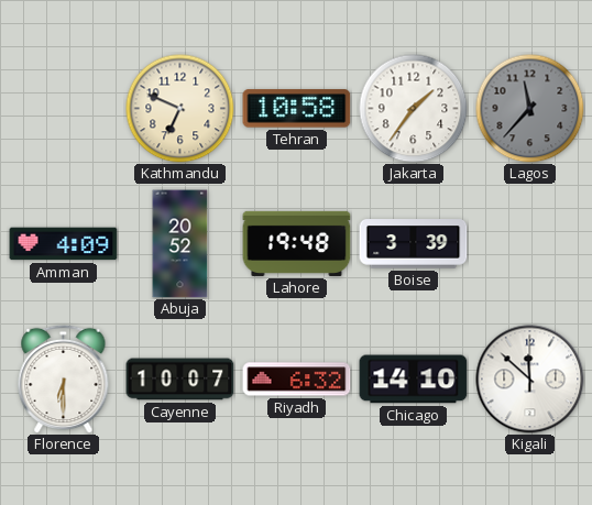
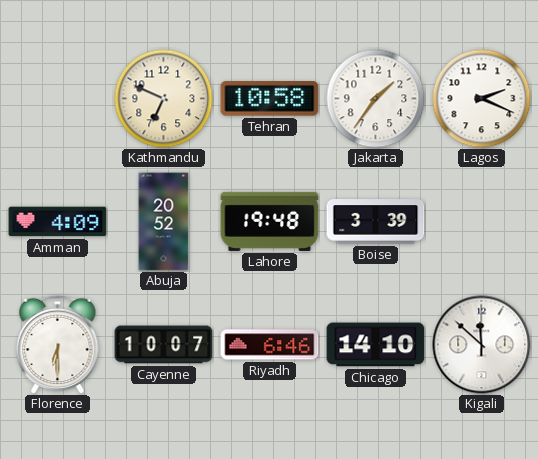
Lagos: 11:37 -> 2:19
Lagos dial: grey -> white
Riyadh: 6:32 -> 6:46
